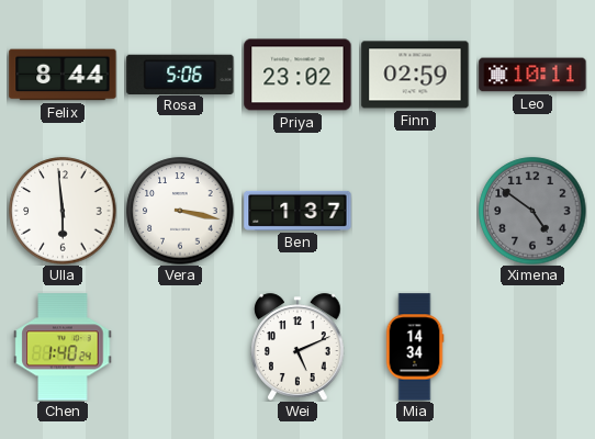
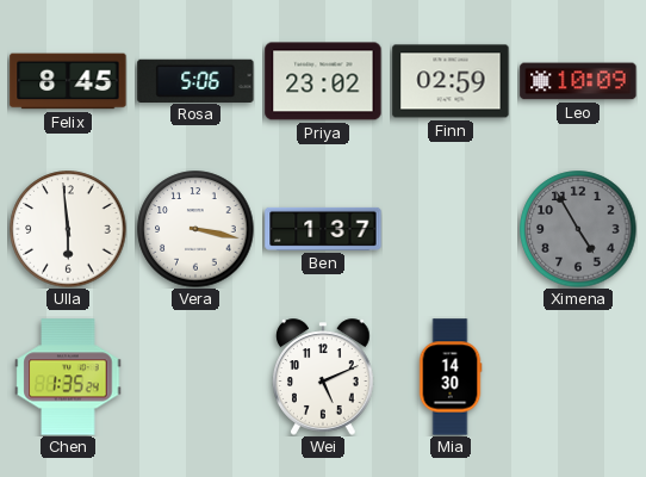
Felix: 8:44 -> 8:45
Leo: 10:11 -> 10:09
Ximena: 4:51 -> 4:55
Chen: 1:40 -> 1:35
Mia: 14:34 -> 14:30
